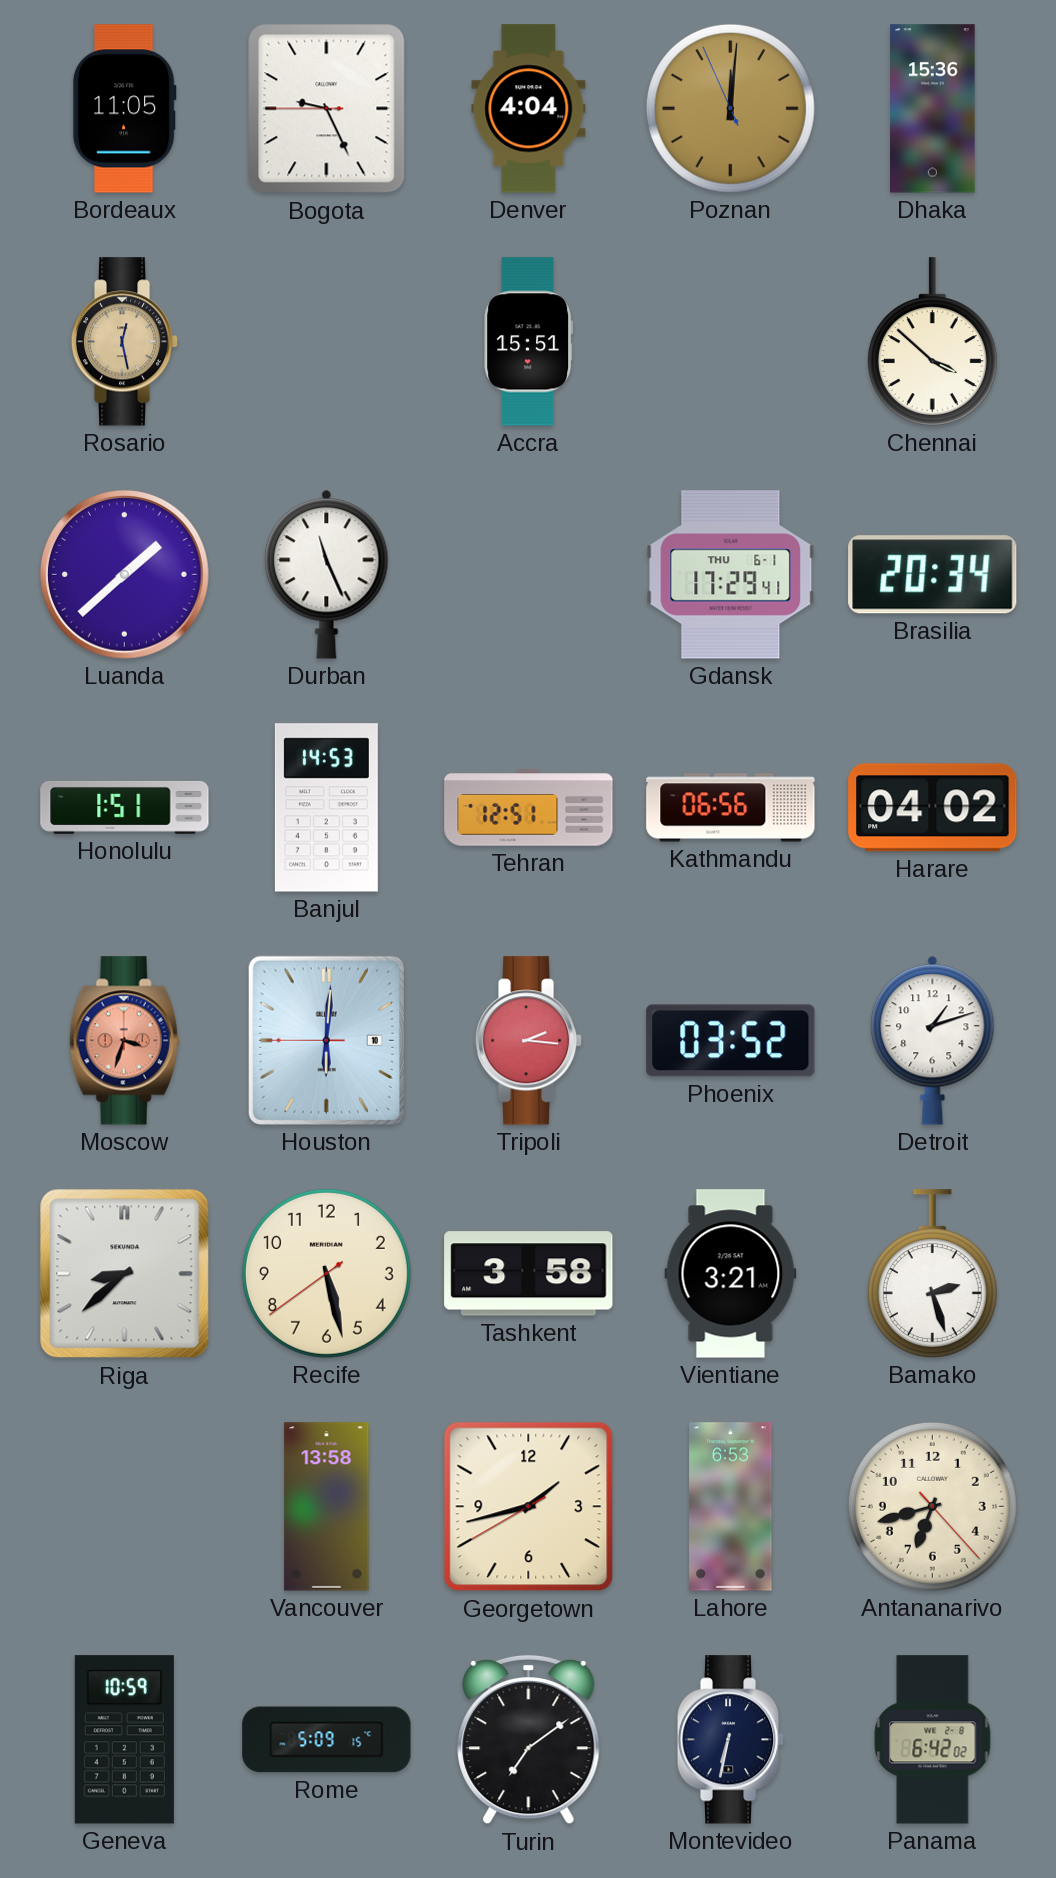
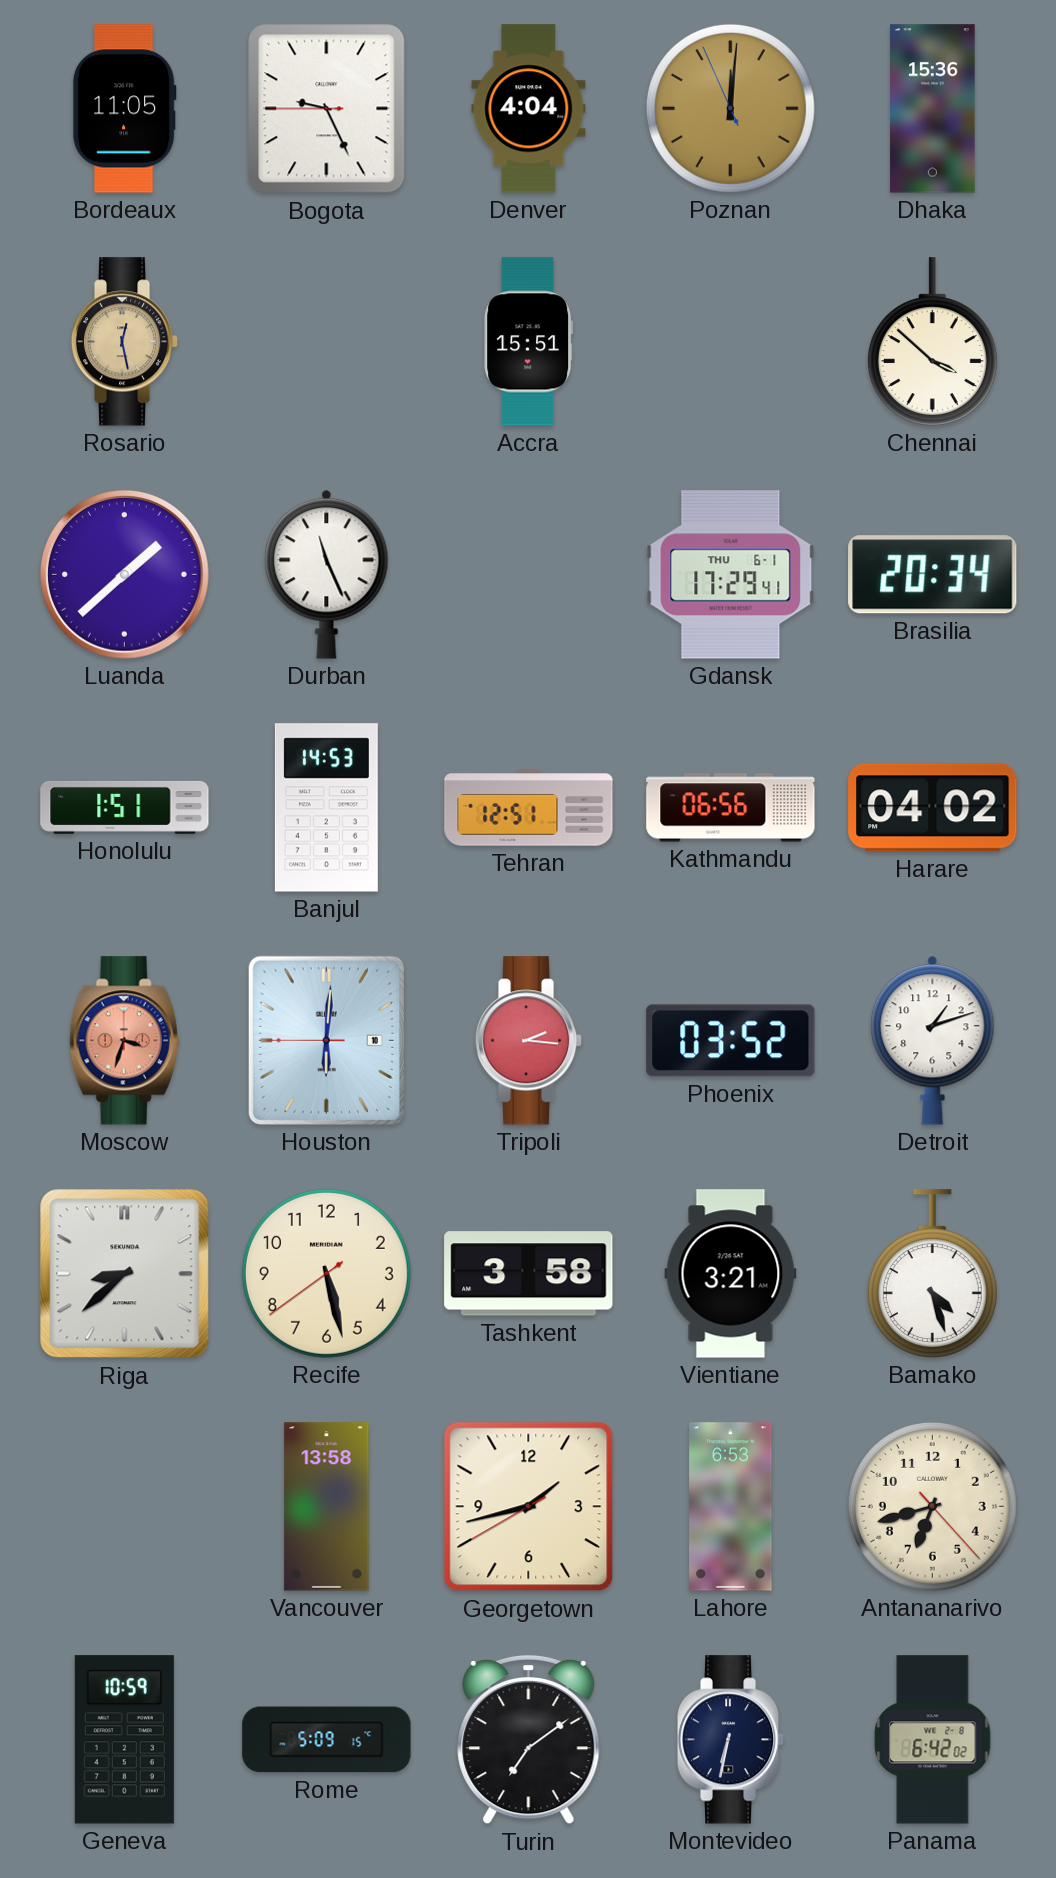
Bamako: 2:27 -> 4:27
